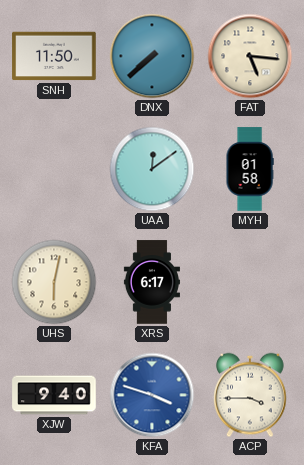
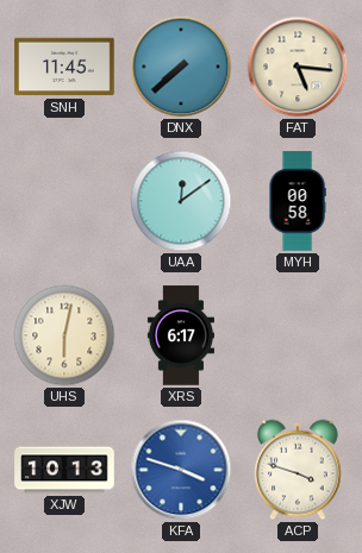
SNH: 11:50 -> 11:45
MYH: 01:58 -> 00:58
XJW: 9:40 -> 10:13
ACP: 3:45 -> 3:48
